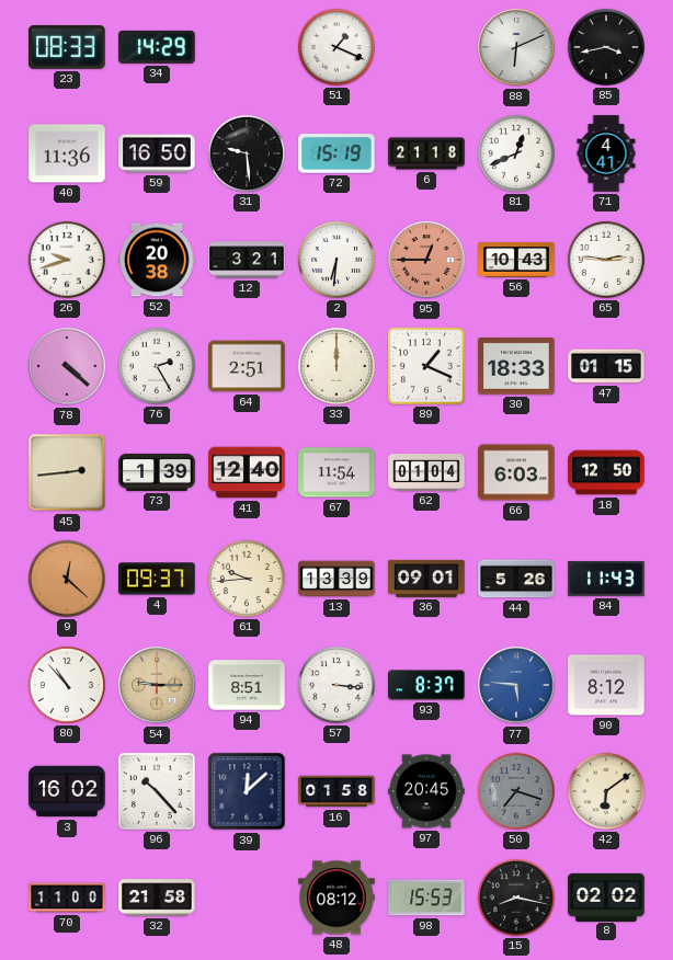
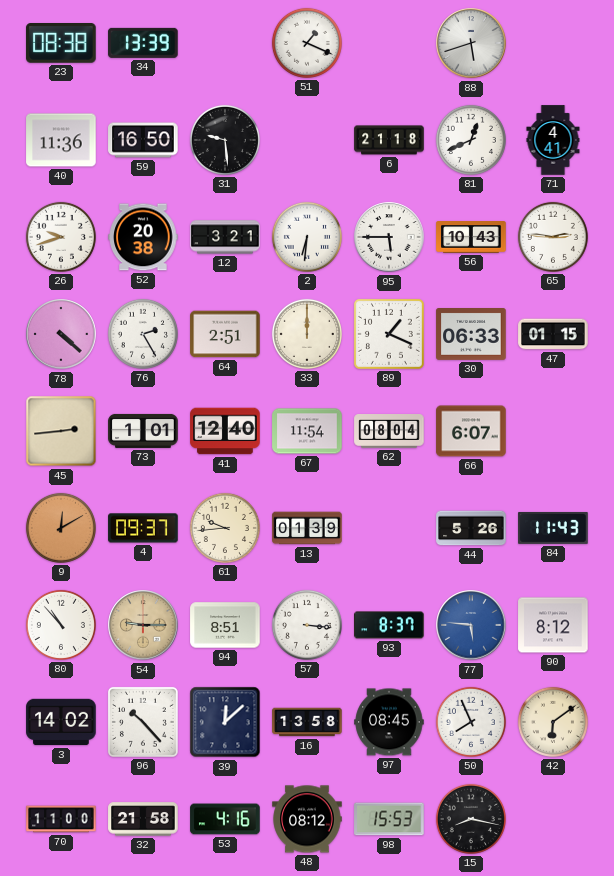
23: 08:33 -> 08:38
34: 14:29 -> 13:39
88: 6:11 -> 5:42
85: 3:43 -> none
72: 15:19 -> none
95: 12:45 -> 5:45
95 dial: salmon -> white
30: 18:33 -> 06:33
73: 1:39 -> 1:01
62: 01:04 -> 08:04
66: 6:03 -> 6:07
18: 12:50 -> none
9: 12:22 -> 12:10
13: 13:39 -> 01:39
36: 09:01 -> none
3: 16:02 -> 14:02
16: 01:58 -> 13:58
97: 20:45 -> 08:45
50: 7:18 -> 7:56
50 dial: grey -> white
53: none -> 4:16
8: 02:02 -> none
